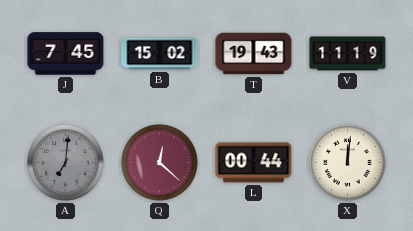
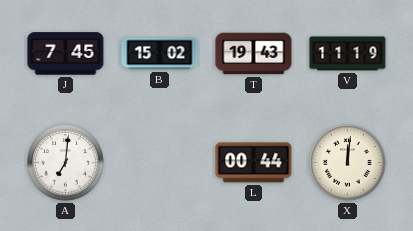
A dial: grey -> white
Q: 12:22 -> none
